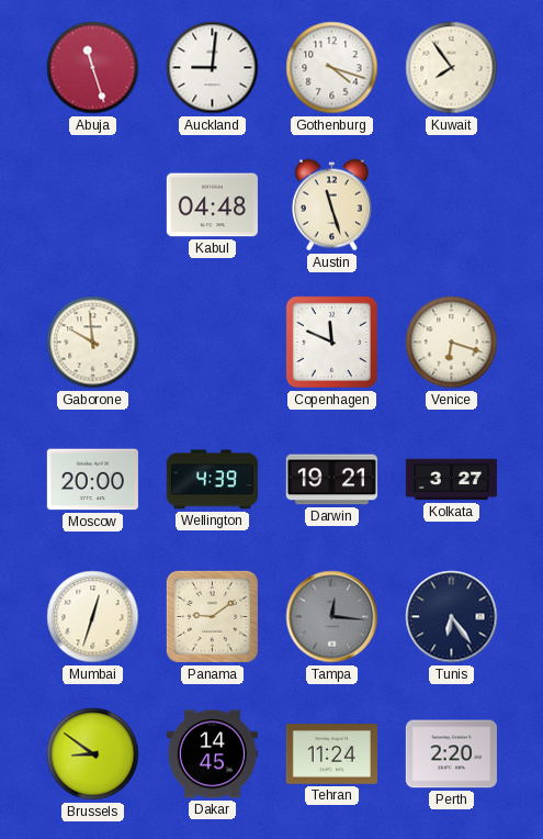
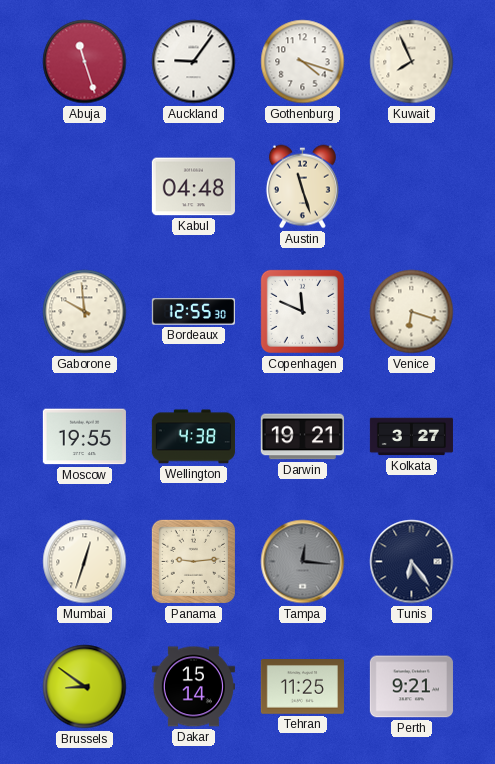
Auckland: 9:01 -> 9:06
Kuwait: 7:54 -> 7:56
Bordeaux: none -> 12:55
Moscow: 20:00 -> 19:55
Wellington: 4:39 -> 4:38
Panama: 9:09 -> 9:14
Dakar: 14:45 -> 15:14
Tehran: 11:24 -> 11:25
Perth: 2:20 -> 9:21
